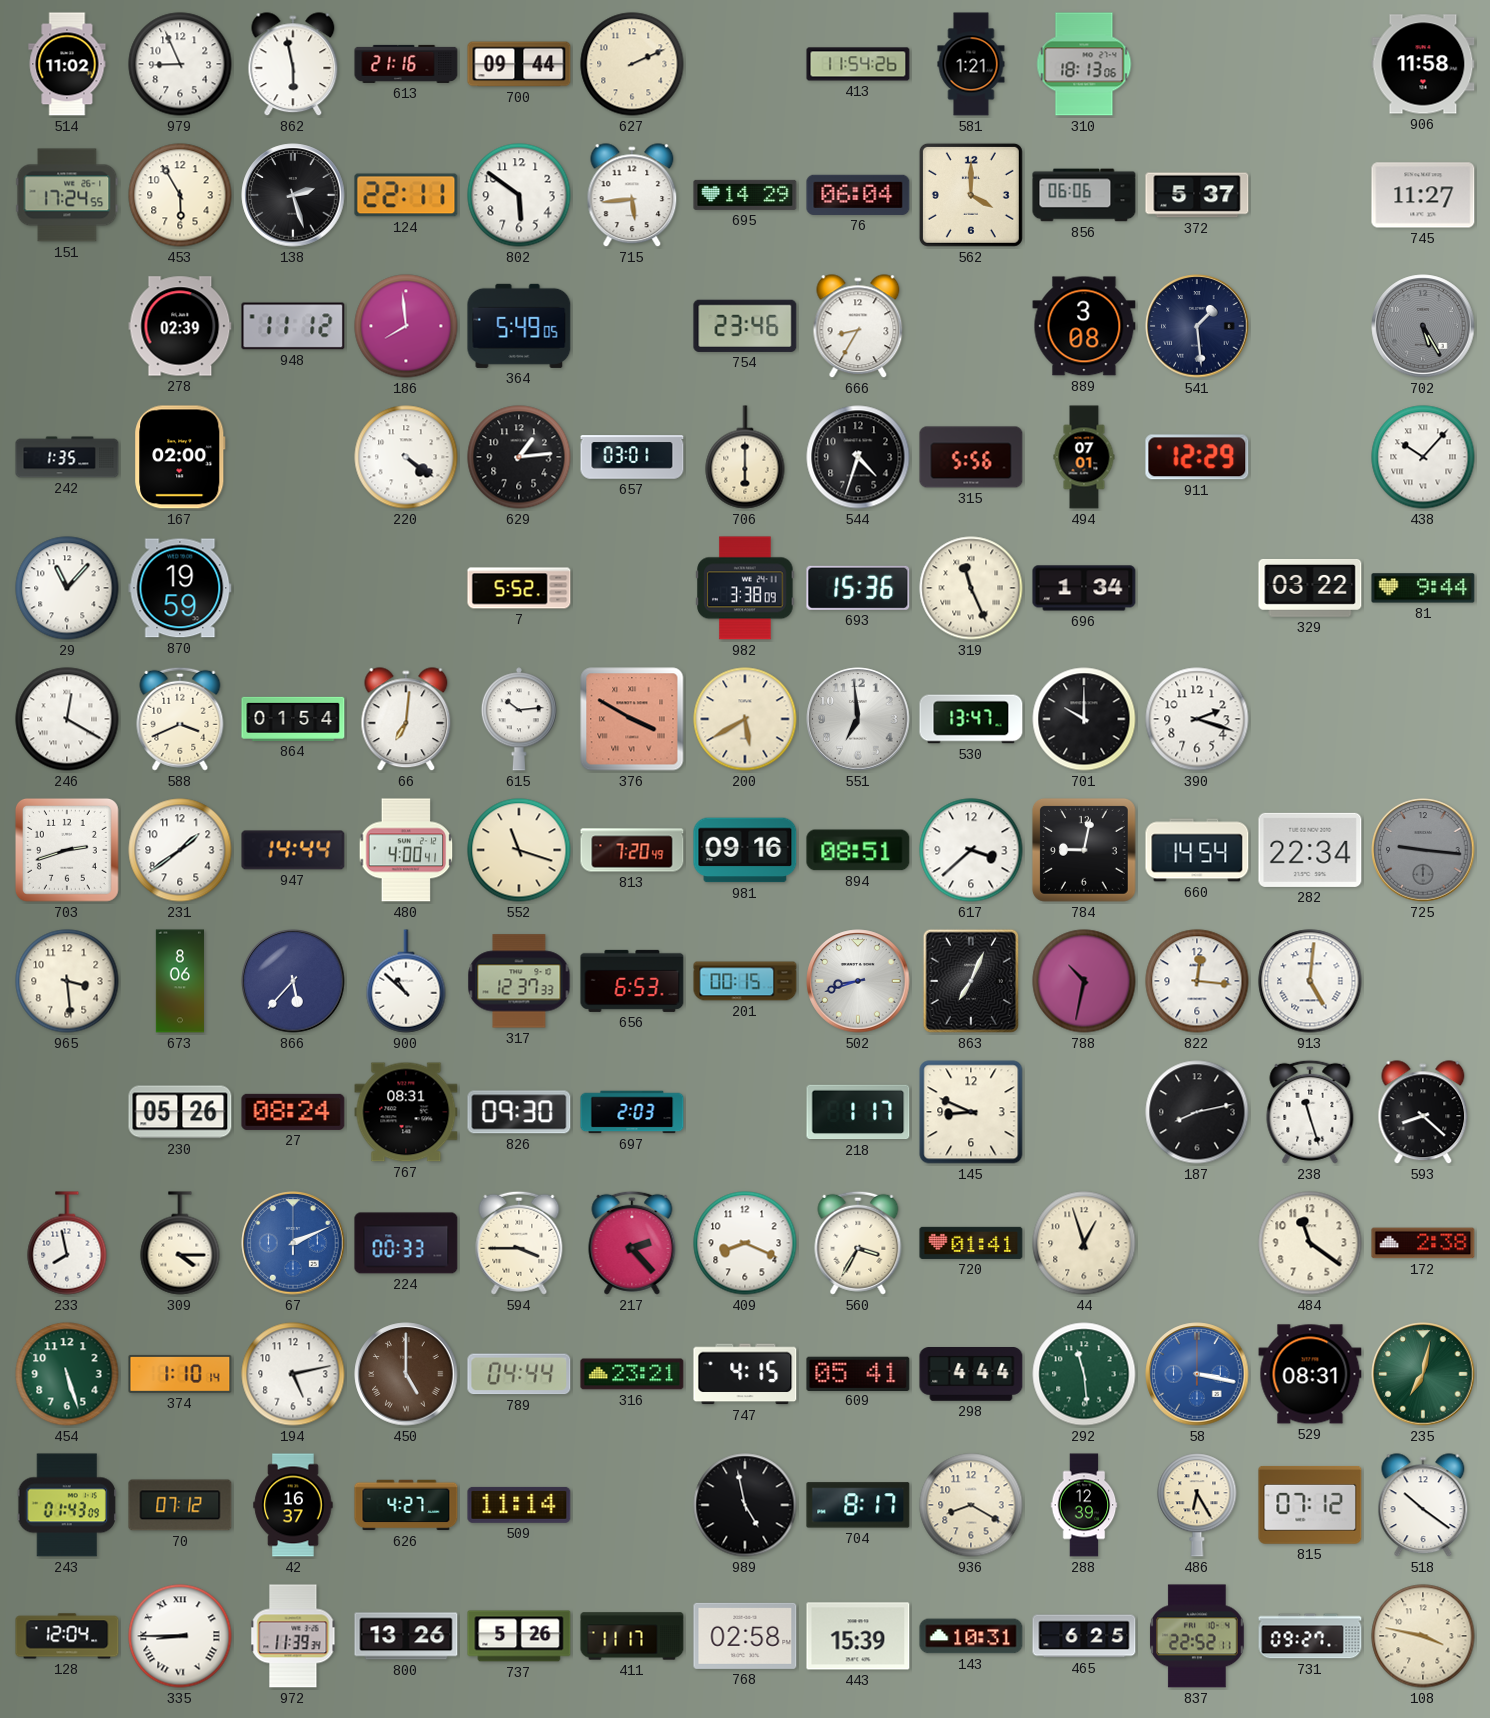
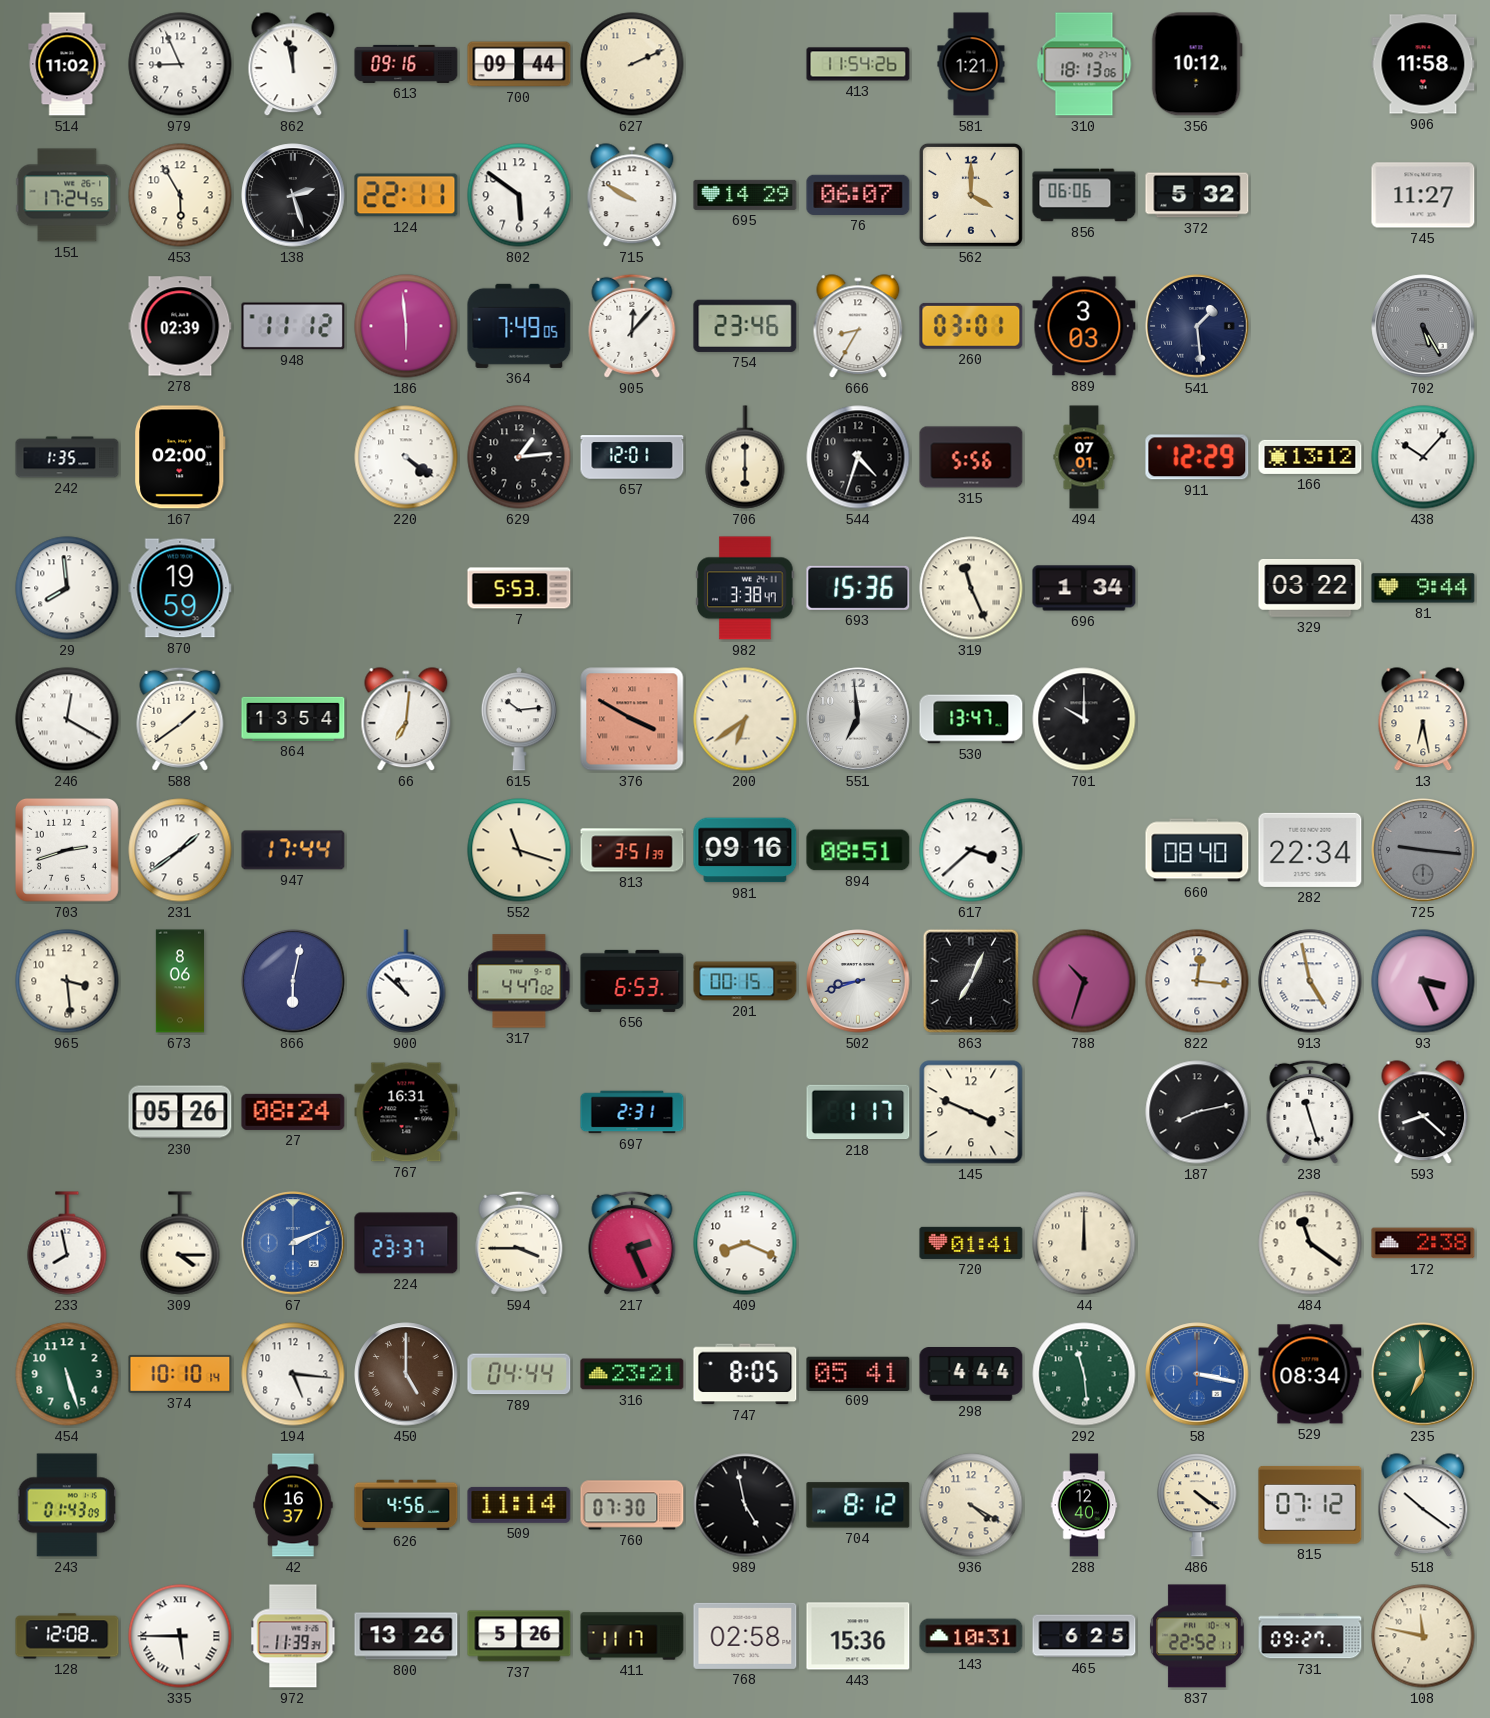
862: 5:58 -> 11:58
613: 21:16 -> 09:16
356: none -> 10:12
715: 5:44 -> 9:50
76: 06:04 -> 06:07
372: 5:37 -> 5:32
186: 7:59 -> 5:59
364: 5:49 -> 7:49
905: none -> 12:07
260: none -> 03:01
889: 3:08 -> 3:03
657: 03:01 -> 12:01
166: none -> 13:12
29: 11:07 -> 7:59
7: 5:52 -> 5:53
982: 3:38:09 -> 3:38:47
588: 3:41 -> 1:39
864: 01:54 -> 13:54
200: 5:40 -> 6:39
390: 2:18 -> none
13: none -> 6:28
947: 14:44 -> 17:44
480: 4:00 -> none
813: 7:20 -> 3:51
784: 9:02 -> none
660: 14:54 -> 08:40
866: 5:37 -> 6:02
317: 12:37 -> 4:47
788: 10:32 -> 10:33
913: 5:01 -> 4:58
93: none -> 3:26
767: 08:31 -> 16:31
826: 09:30 -> none
697: 2:03 -> 2:31
145: 8:49 -> 3:49
224: 00:33 -> 23:37
217: 2:23 -> 2:26
560: 3:35 -> none
44: 12:57 -> 12:00
374: 1:10 -> 10:10
194: 5:13 -> 5:16
747: 4:15 -> 8:05
529: 08:31 -> 08:34
235: 7:02 -> 6:59
70: 07:12 -> none
626: 4:27 -> 4:56
760: none -> 07:30
704: 8:17 -> 8:12
936: 8:20 -> 4:20
288: 12:39 -> 12:40
486: 6:25 -> 4:21
128: 12:04 -> 12:08
335: 8:45 -> 5:45
443: 15:39 -> 15:36
108: 3:47 -> 11:47
